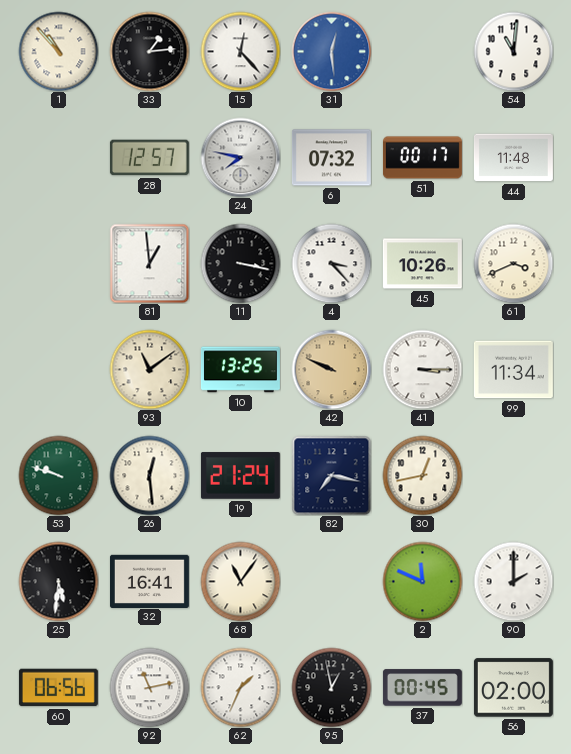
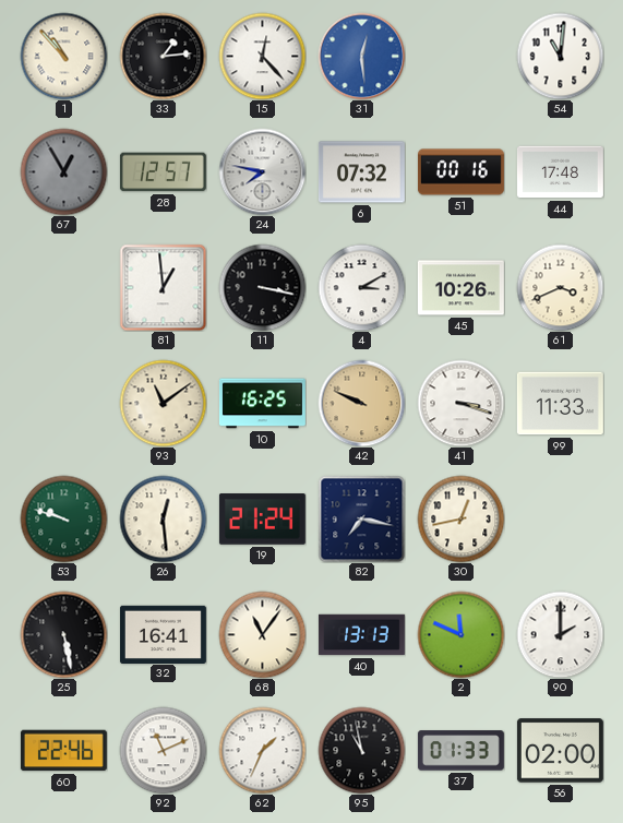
67: none -> 12:55
51: 00:17 -> 00:16
44: 11:48 -> 17:48
4: 3:23 -> 3:10
10: 13:25 -> 16:25
41: 3:15 -> 3:18
99: 11:34 -> 11:33
25: 5:31 -> 5:28
40: none -> 13:13
60: 06:56 -> 22:46
92: 11:13 -> 11:11
95: 12:58 -> 10:58
37: 00:45 -> 01:33
